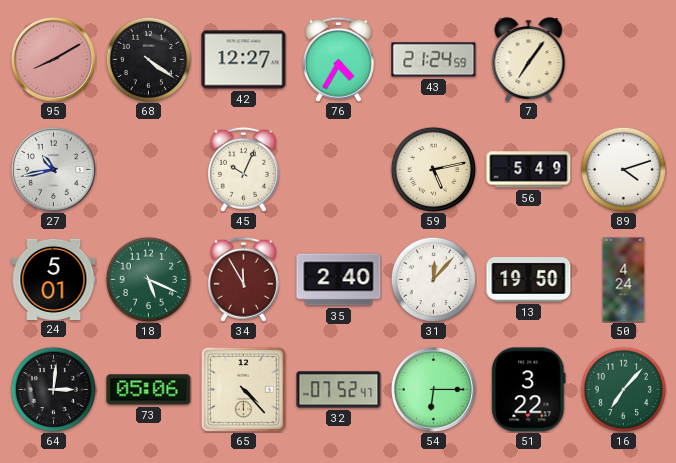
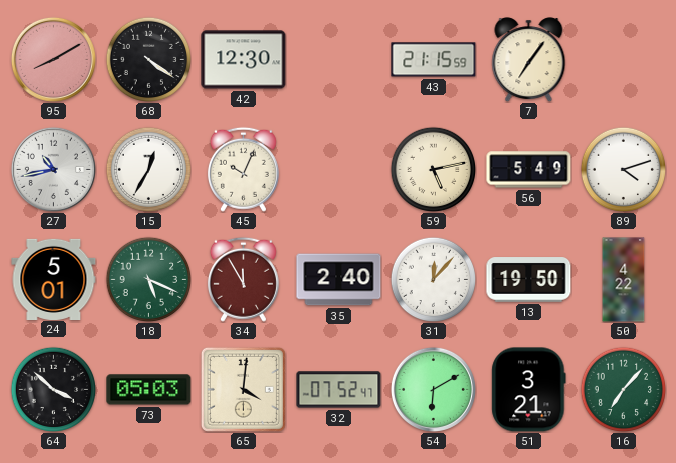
42: 12:27 -> 12:30
76: 4:35 -> none
43: 21:24 -> 21:15
15: none -> 12:35
50: 4:24 -> 4:22
64: 3:01 -> 3:52
73: 05:06 -> 05:03
65: 4:23 -> 4:01
54: 6:15 -> 6:10
51: 3:22 -> 3:21
